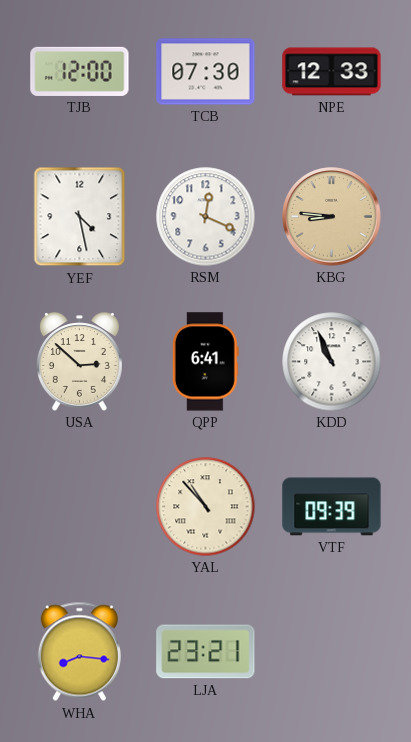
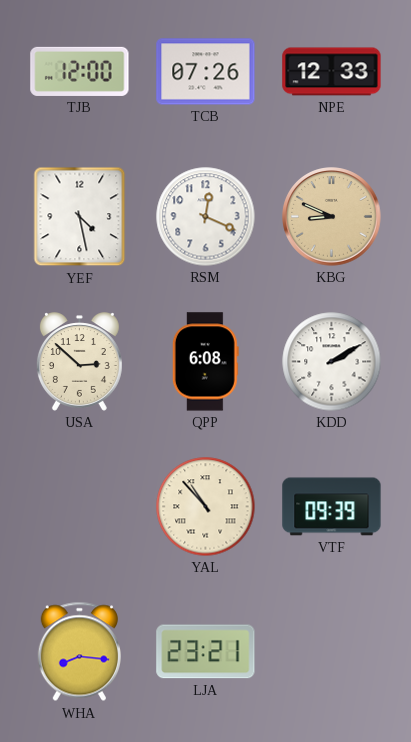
TCB: 07:30 -> 07:26
KBG: 8:46 -> 8:49
QPP: 6:41 -> 6:08
KDD: 10:56 -> 2:10
